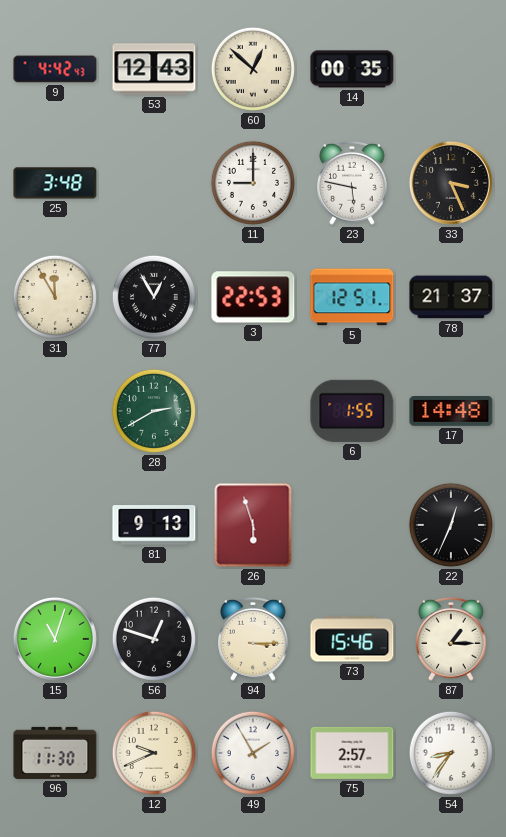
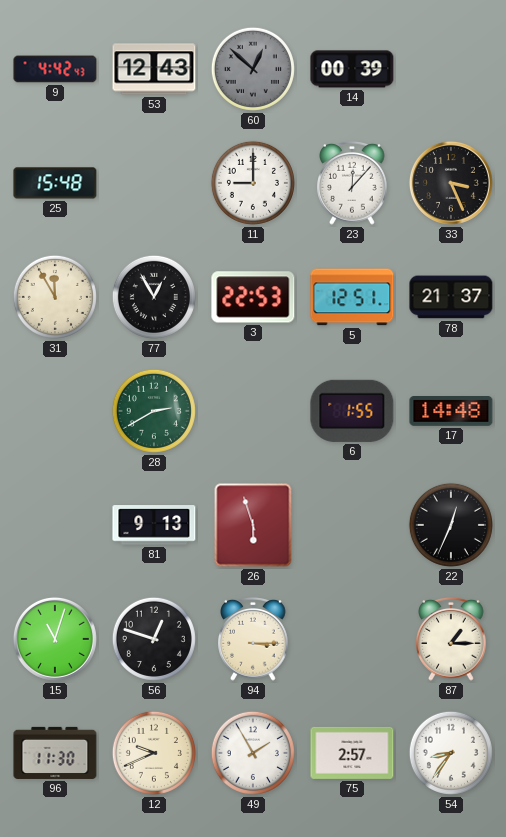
60 dial: cream -> grey
14: 00:35 -> 00:39
25: 3:48 -> 15:48
23: 5:47 -> 12:07
73: 15:46 -> none
